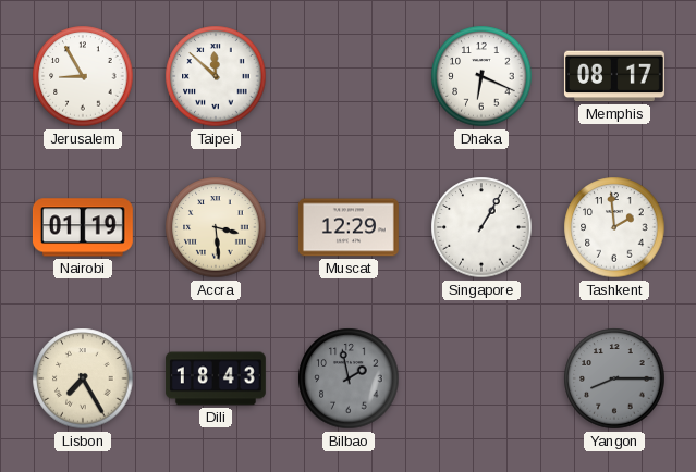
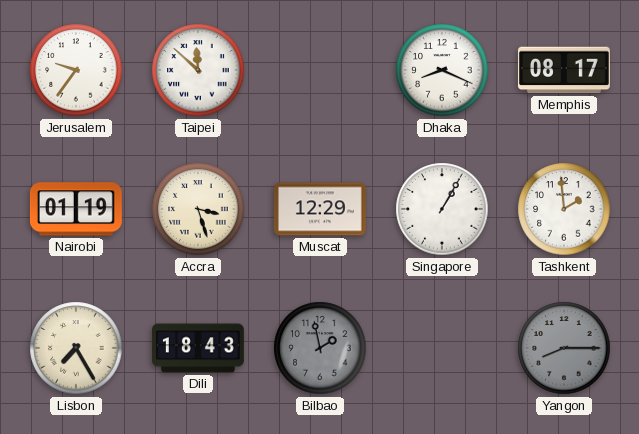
Jerusalem: 8:55 -> 9:36
Dhaka: 6:19 -> 8:19
Accra: 3:29 -> 3:27
